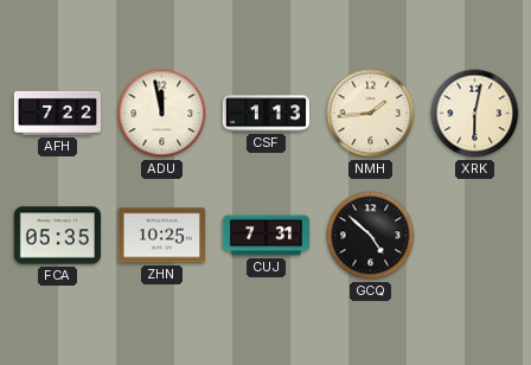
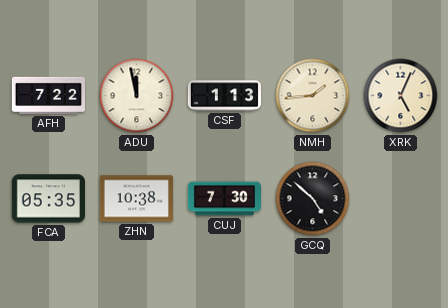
XRK: 6:02 -> 5:04
ZHN: 10:25 -> 10:38
CUJ: 7:31 -> 7:30
